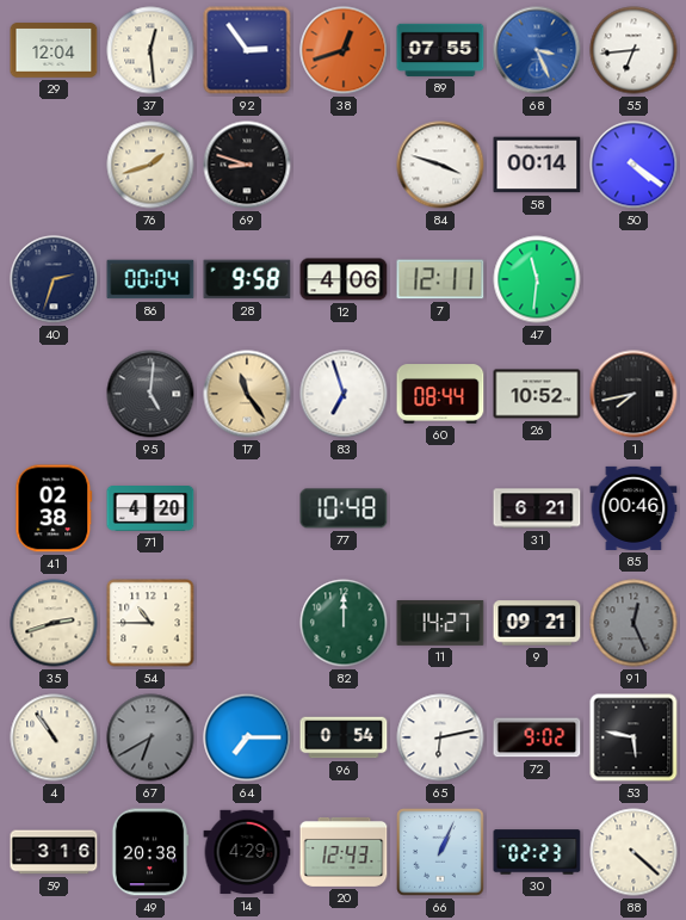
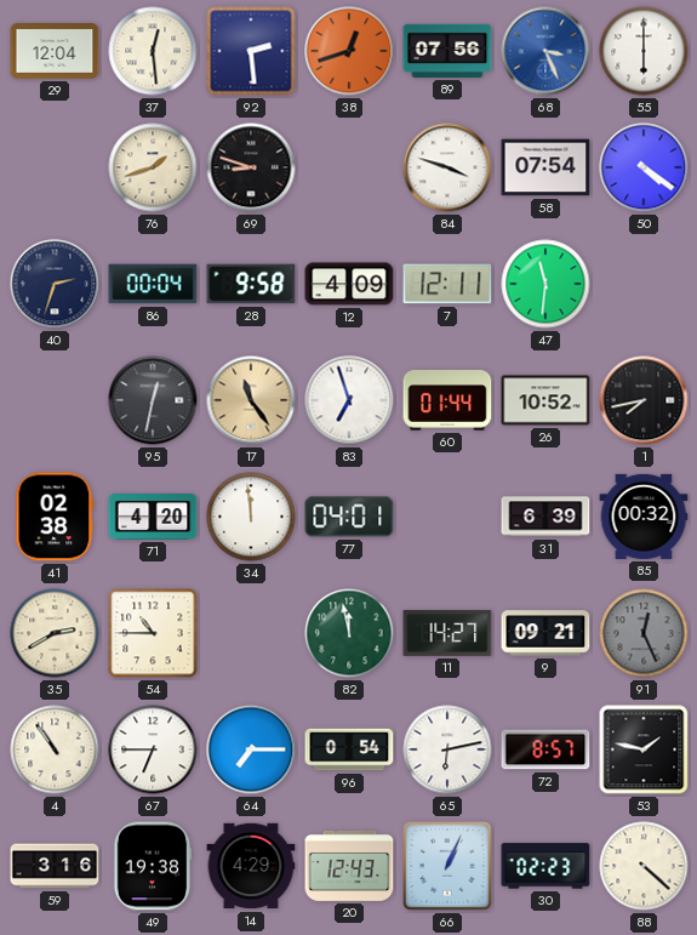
92: 2:54 -> 2:29
89: 07:55 -> 07:56
55: 6:44 -> 6:00
58: 00:14 -> 07:54
12: 4:06 -> 4:09
95: 5:01 -> 12:32
60: 08:44 -> 01:44
34: none -> 11:59
77: 10:48 -> 04:01
31: 6:21 -> 6:39
85: 00:46 -> 00:32
35: 2:42 -> 2:40
82: 12:00 -> 11:58
67: 6:40 -> 6:45
67 dial: grey -> white
72: 9:02 -> 8:57
53: 5:47 -> 1:47
49: 20:38 -> 19:38
